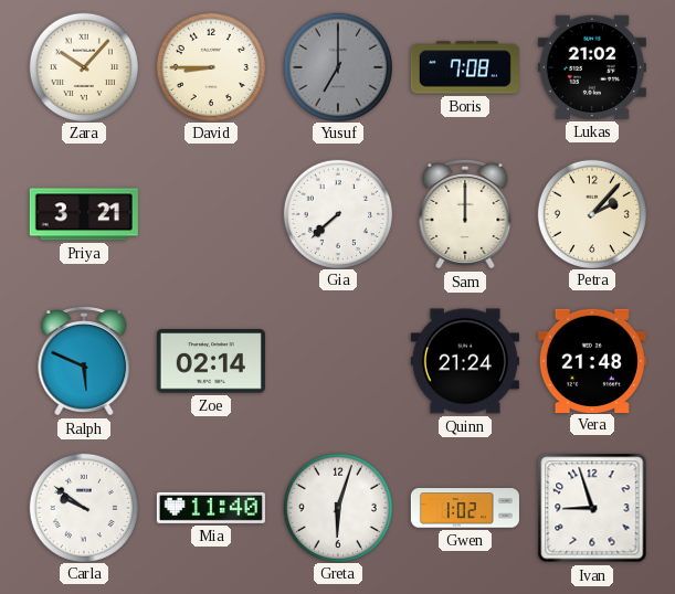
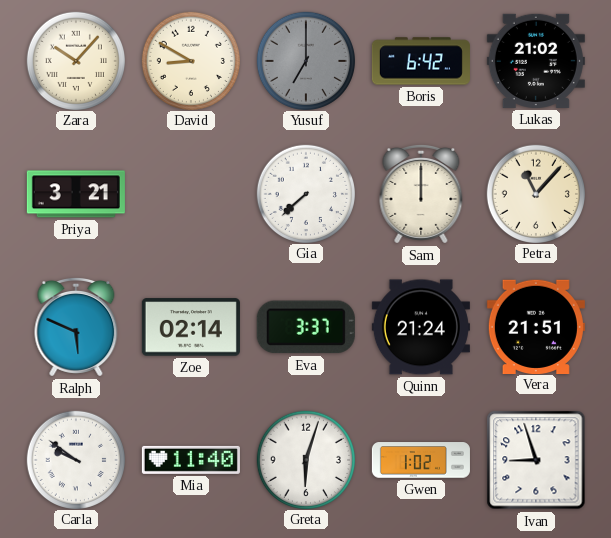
David: 8:45 -> 8:50
Boris: 7:08 -> 6:42
Petra: 2:07 -> 11:07
Eva: none -> 3:37
Vera: 21:48 -> 21:51
